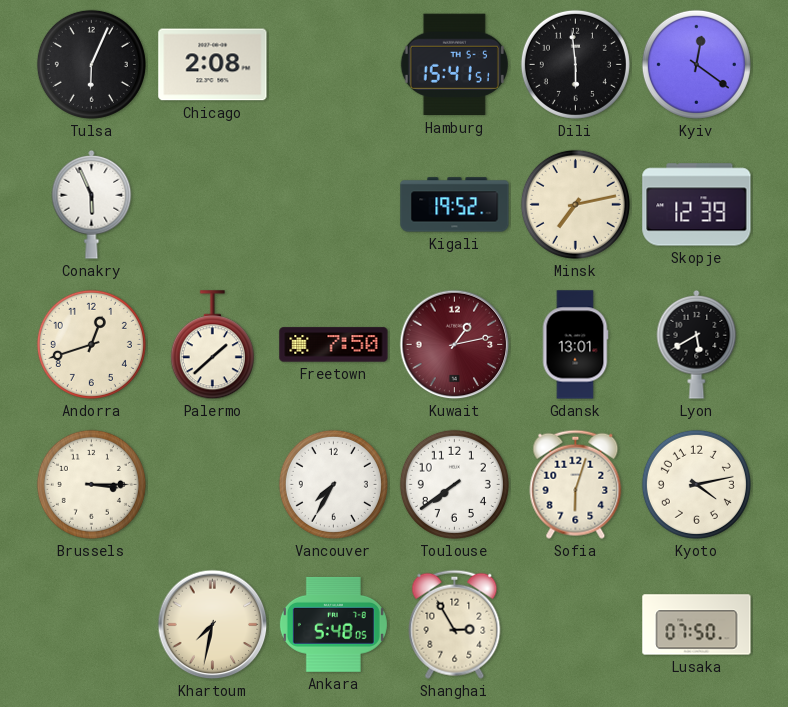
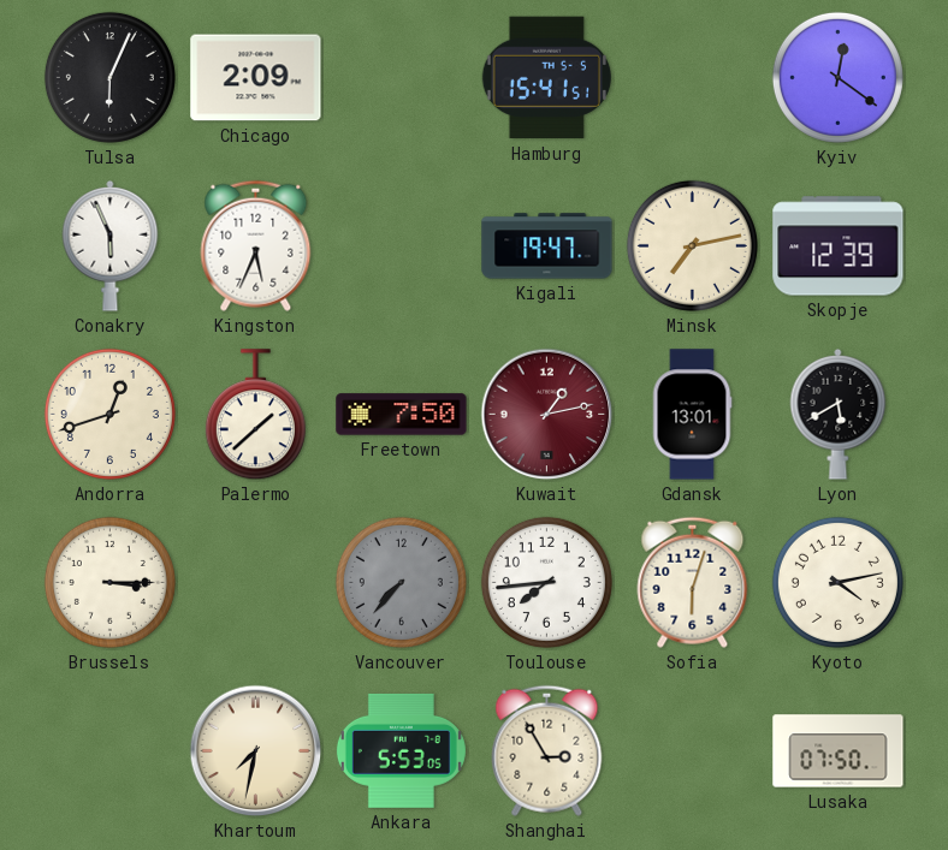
Chicago: 2:08 -> 2:09
Dili: 5:59 -> none
Kingston: none -> 5:34
Kigali: 19:52 -> 19:47
Vancouver: 7:35 -> 7:37
Vancouver dial: white -> grey
Toulouse: 7:39 -> 7:44
Ankara: 5:48 -> 5:53
